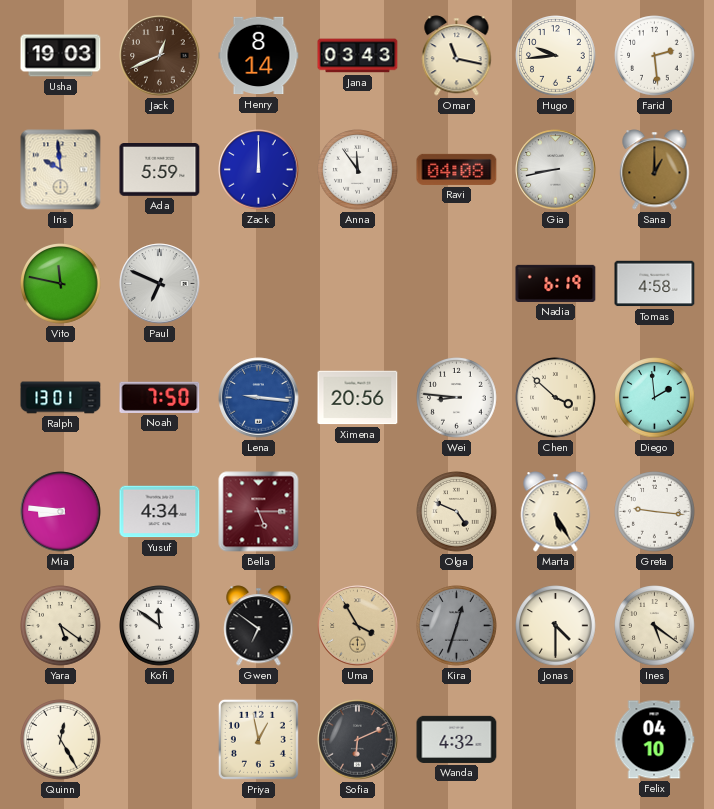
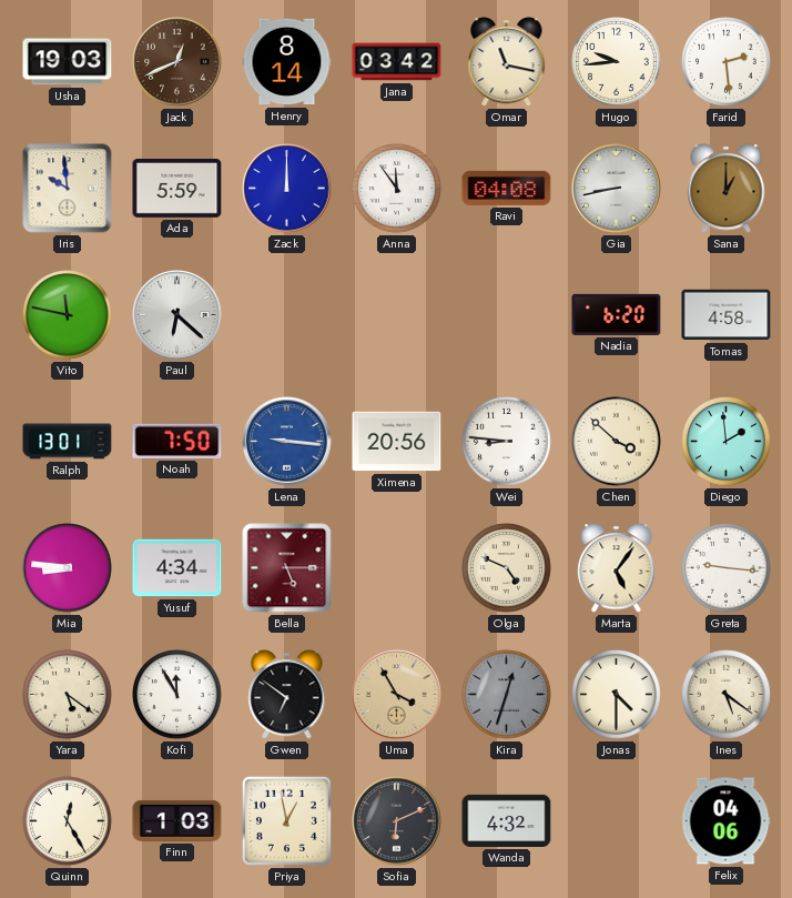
Jana: 03:43 -> 03:42
Paul: 6:49 -> 6:22
Nadia: 6:19 -> 6:20
Marta: 5:25 -> 5:06
Kofi: 11:51 -> 11:55
Finn: none -> 1:03
Felix: 04:10 -> 04:06
